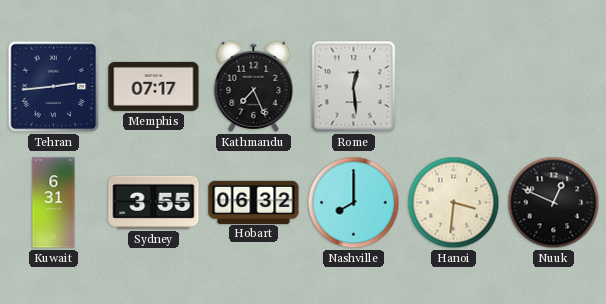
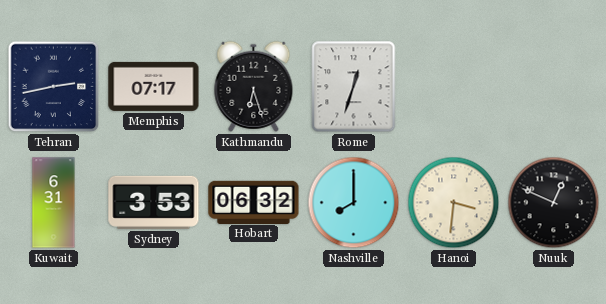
Tehran: 2:44 -> 2:43
Kathmandu: 7:26 -> 6:27
Rome: 12:29 -> 12:33
Sydney: 3:55 -> 3:53
